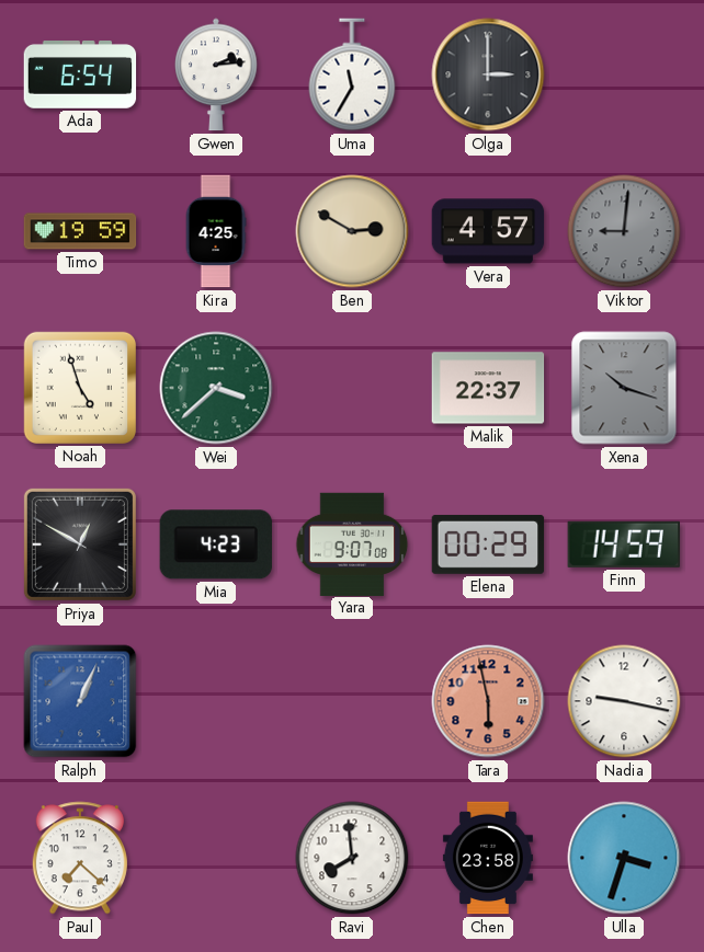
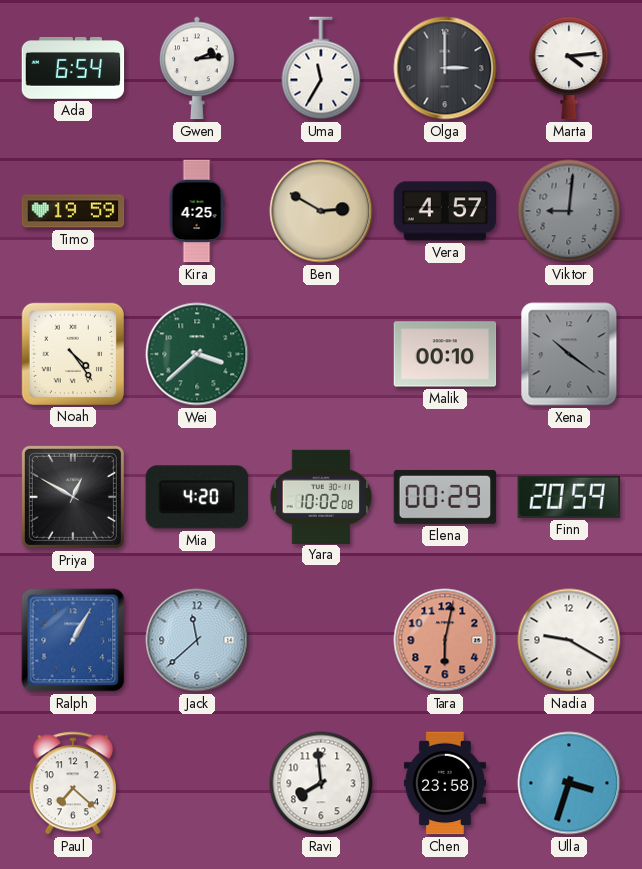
Marta: none -> 4:14
Noah: 4:57 -> 4:24
Malik: 22:37 -> 00:10
Xena: 10:18 -> 10:21
Mia: 4:23 -> 4:20
Yara: 9:07 -> 10:02
Finn: 14:59 -> 20:59
Ralph: 1:04 -> 1:05
Jack: none -> 11:38
Tara: 5:58 -> 6:02
Nadia: 9:17 -> 9:20
